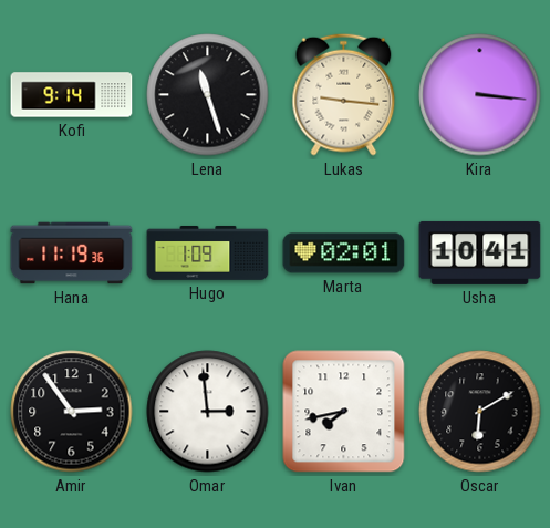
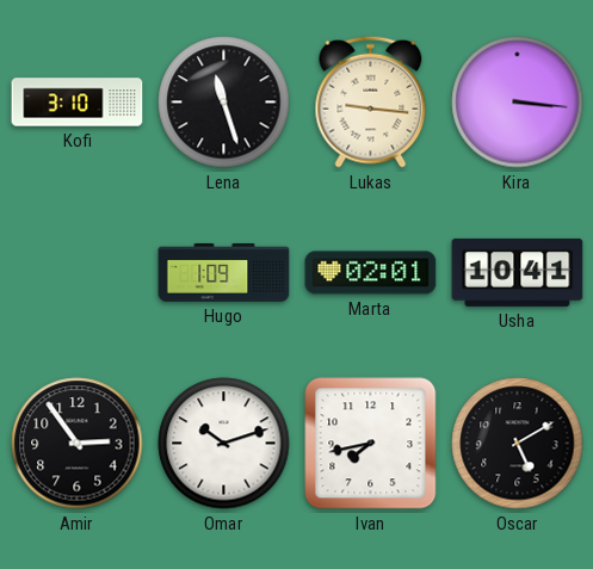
Kofi: 9:14 -> 3:10
Hana: 11:19 -> none
Omar: 2:59 -> 10:12
Oscar: 6:10 -> 5:10
